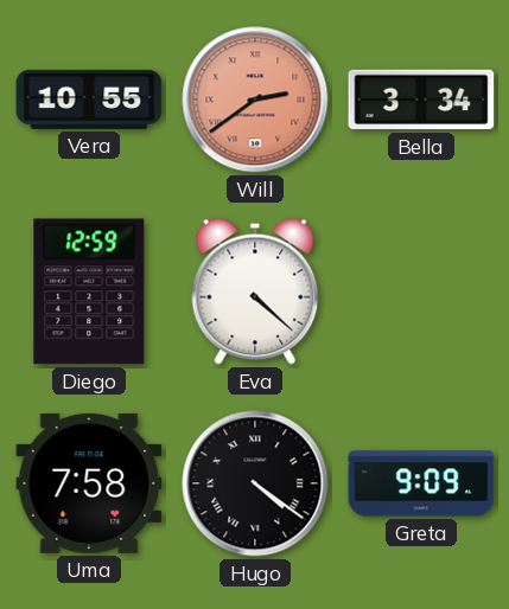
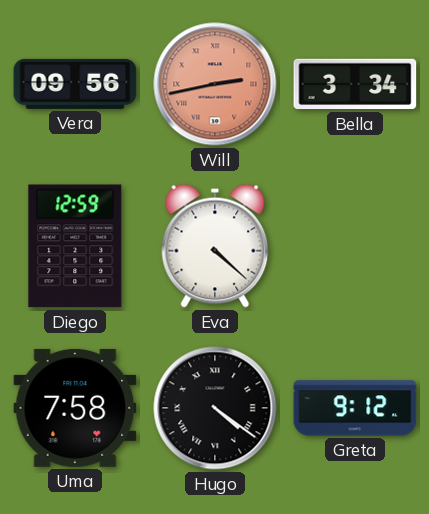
Vera: 10:55 -> 09:56
Will: 2:39 -> 2:43
Greta: 9:09 -> 9:12
